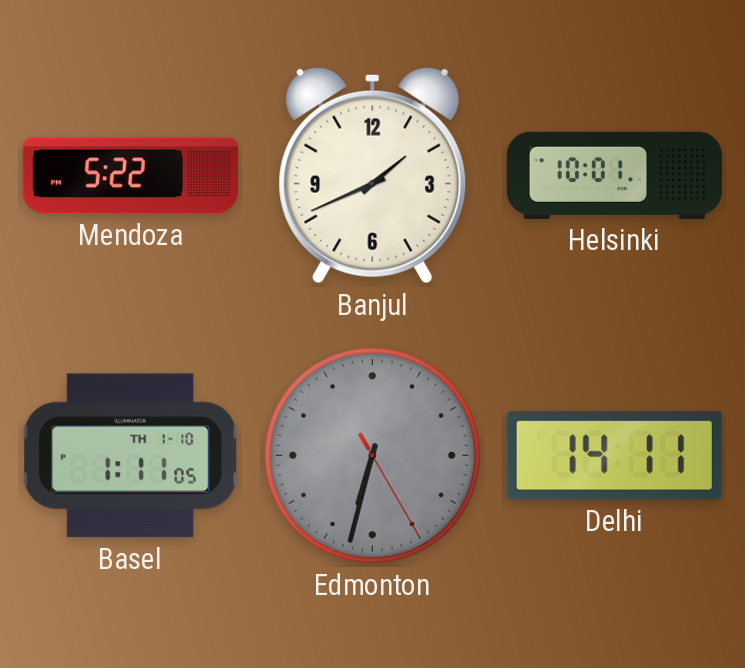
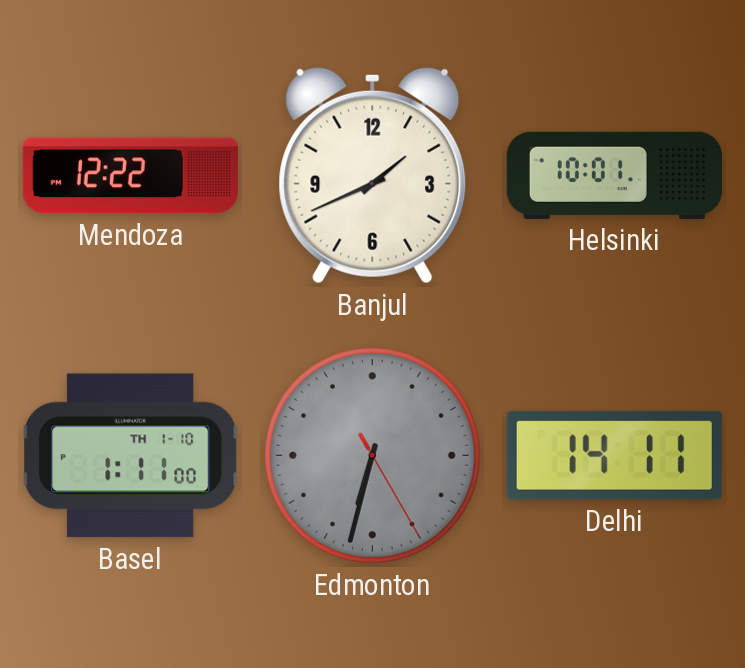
Mendoza: 5:22 -> 12:22
Basel: 1:11:05 -> 1:11:00
